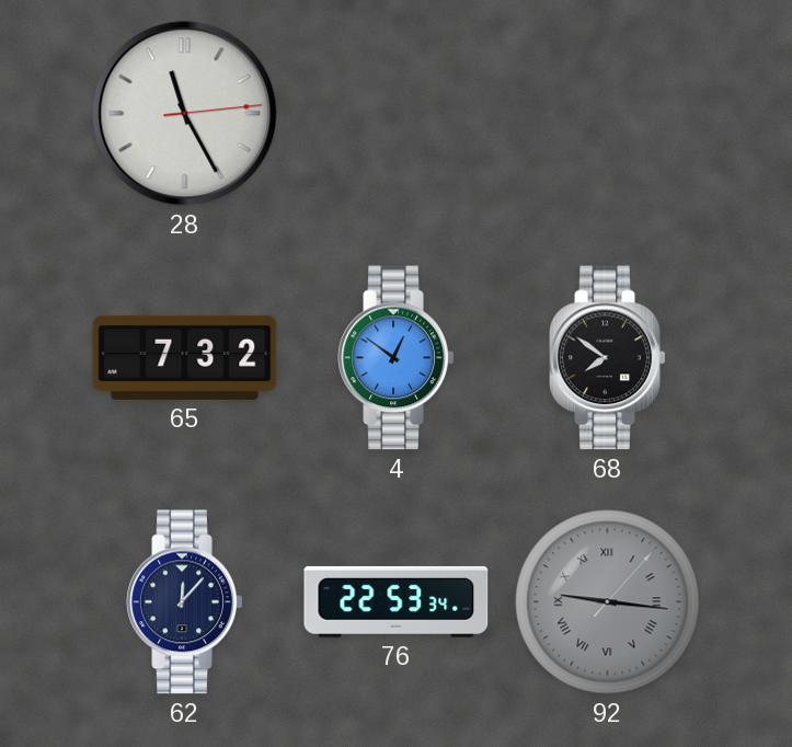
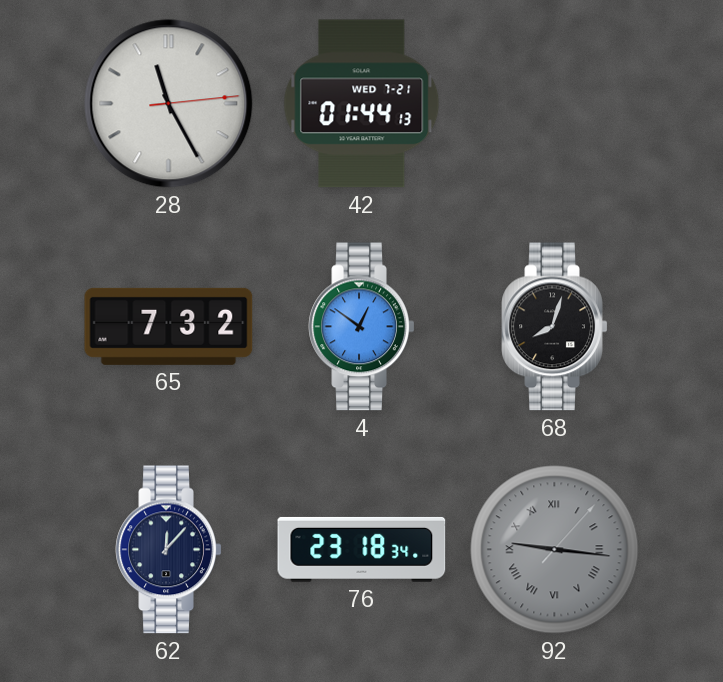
42: none -> 01:44
68: 7:51 -> 8:03
76: 22:53 -> 23:18
